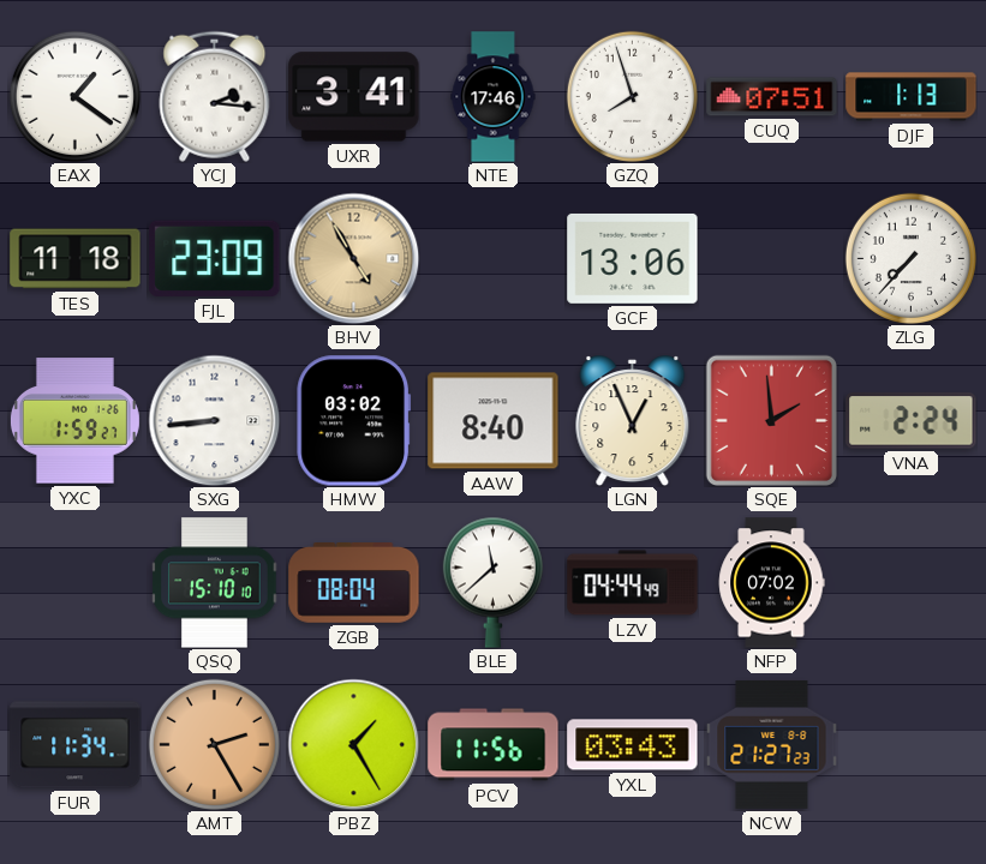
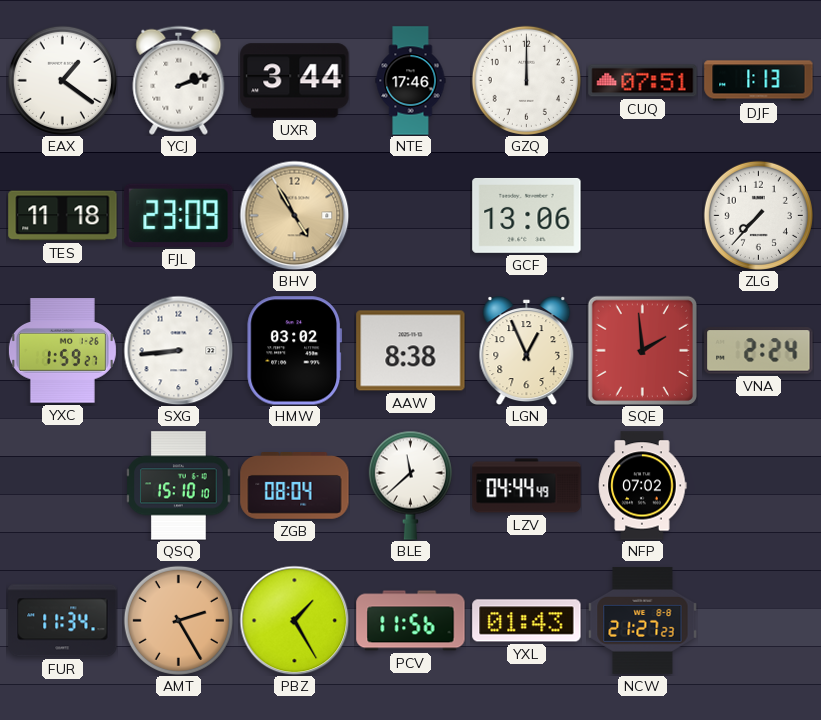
YCJ: 2:16 -> 2:12
UXR: 3:41 -> 3:44
GZQ: 7:57 -> 12:00
AAW: 8:40 -> 8:38
YXL: 03:43 -> 01:43
